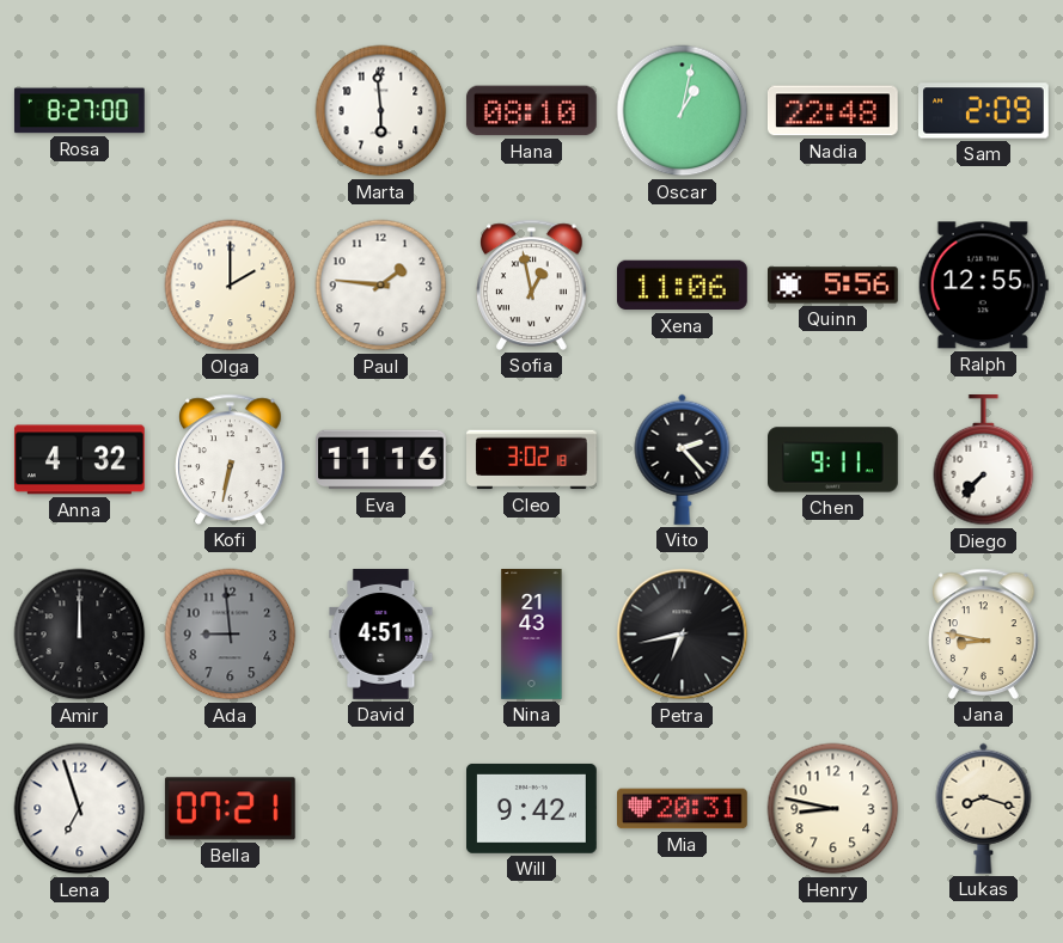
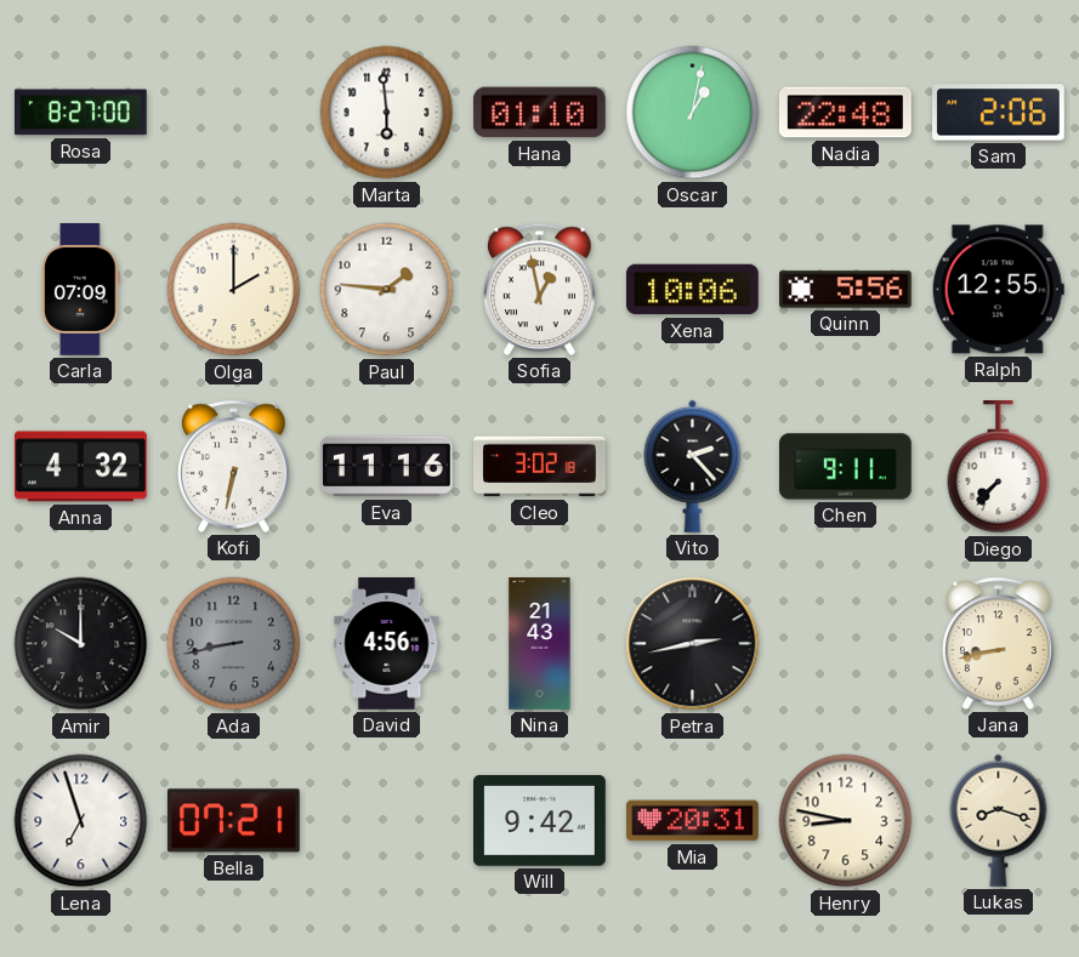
Hana: 08:10 -> 01:10
Sam: 2:09 -> 2:06
Carla: none -> 07:09
Xena: 11:06 -> 10:06
Amir: 12:00 -> 10:00
Ada: 8:59 -> 8:43
David: 4:51 -> 4:56
Petra: 6:43 -> 2:43
Jana: 8:47 -> 8:43
